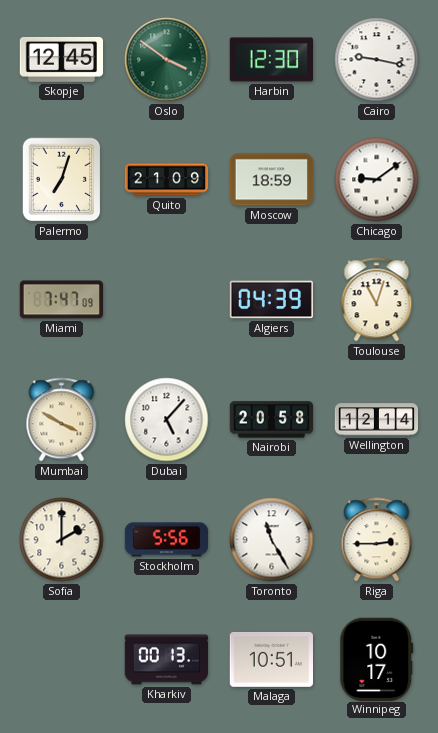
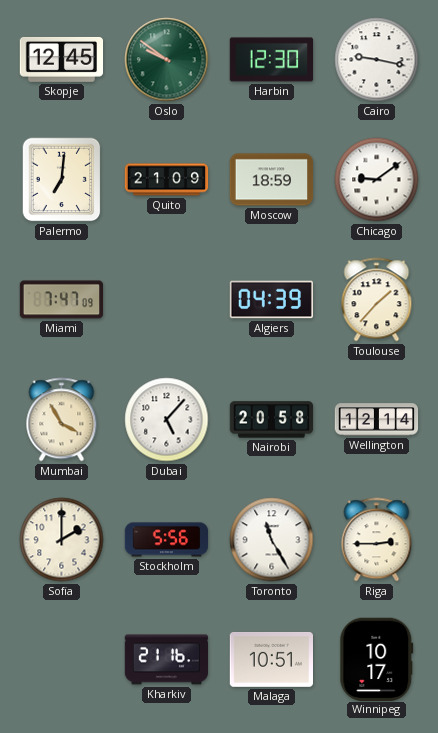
Oslo: 3:51 -> 9:51
Palermo: 7:03 -> 7:01
Toulouse: 11:03 -> 1:37
Mumbai: 3:50 -> 3:55
Kharkiv: 00:13 -> 21:16
